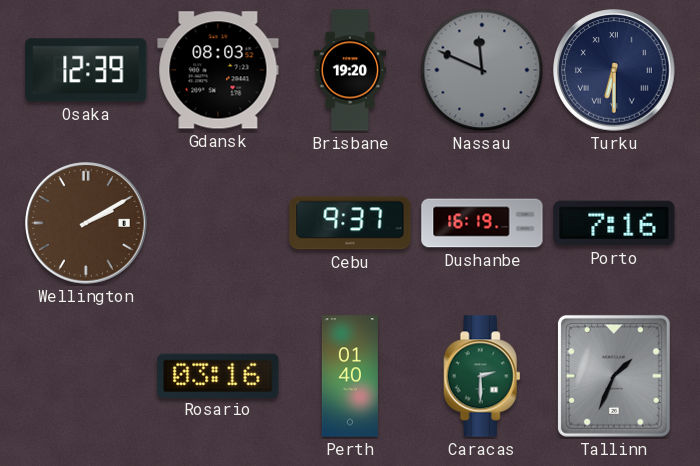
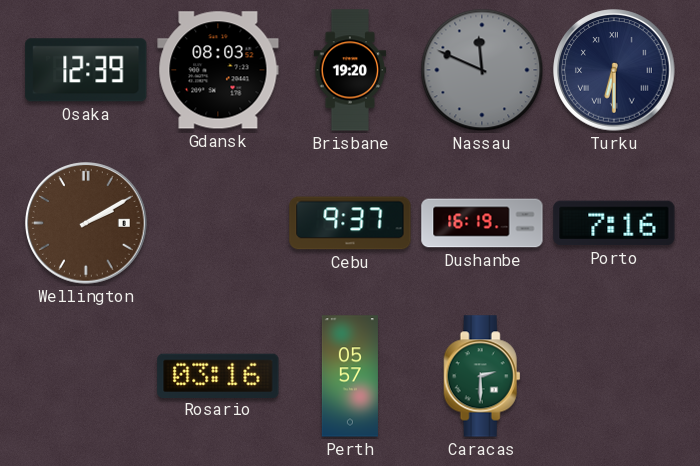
Perth: 01:40 -> 05:57
Tallinn: 1:34 -> none
